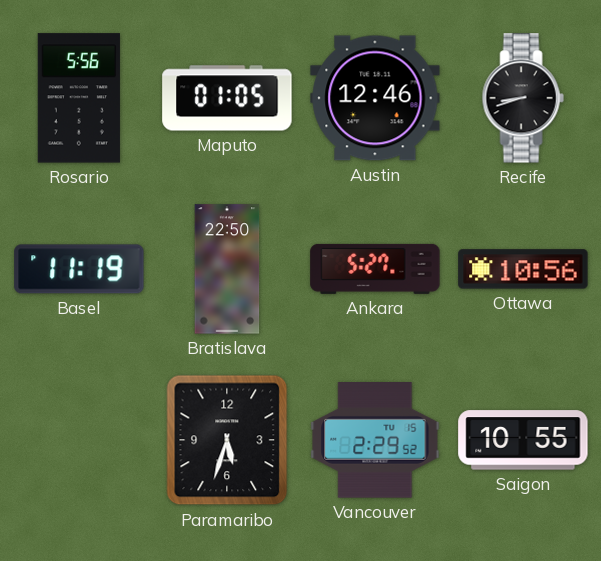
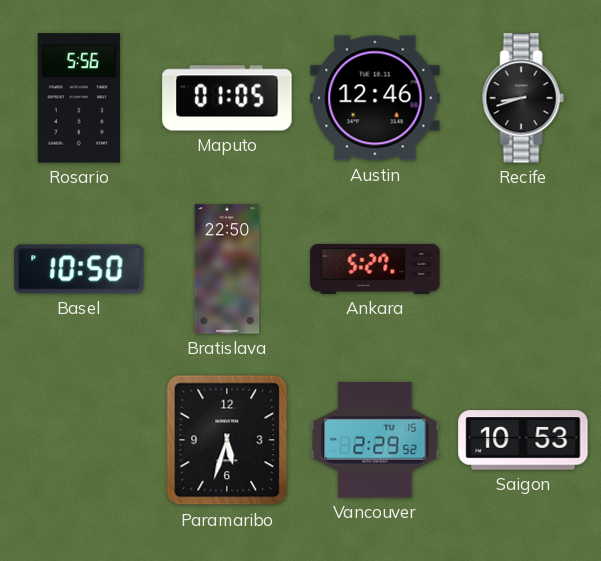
Basel: 11:19 -> 10:50
Ottawa: 10:56 -> none
Saigon: 10:55 -> 10:53
